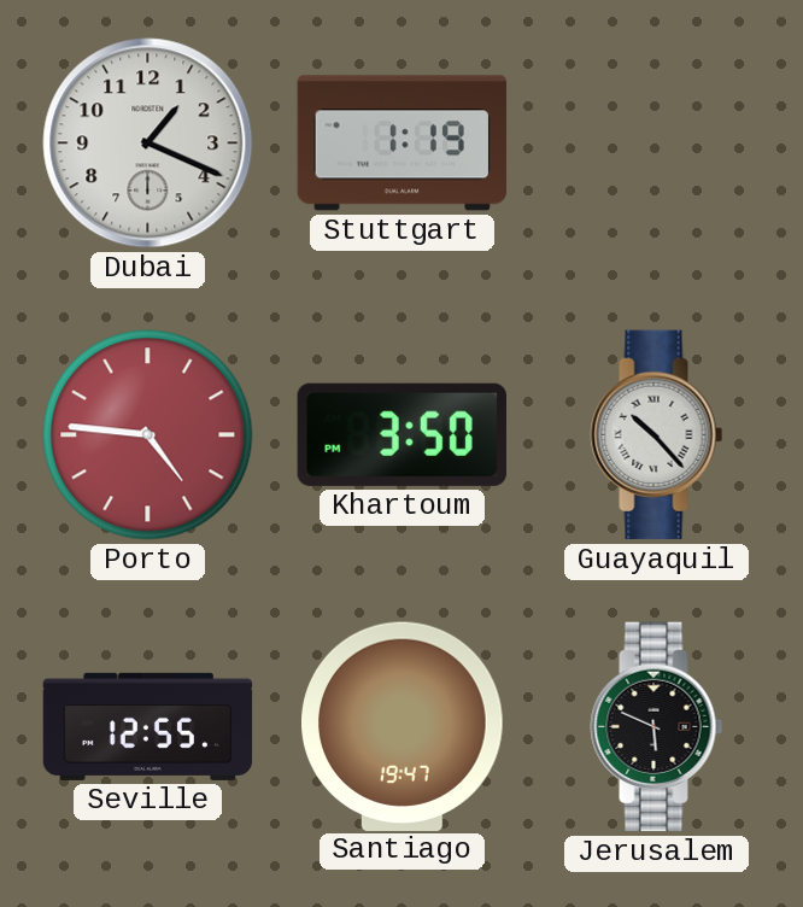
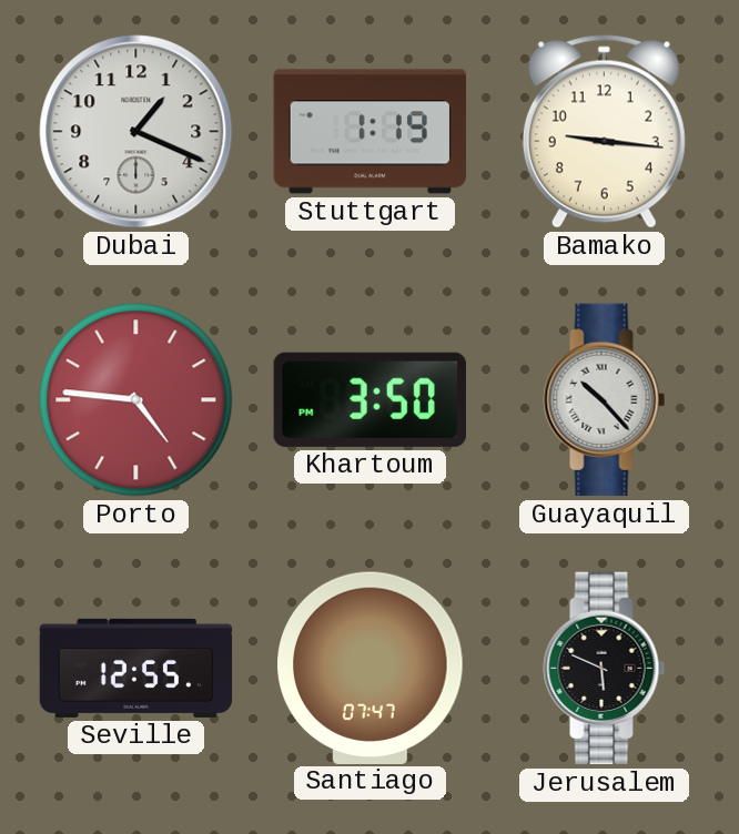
Bamako: none -> 9:16
Santiago: 19:47 -> 07:47
